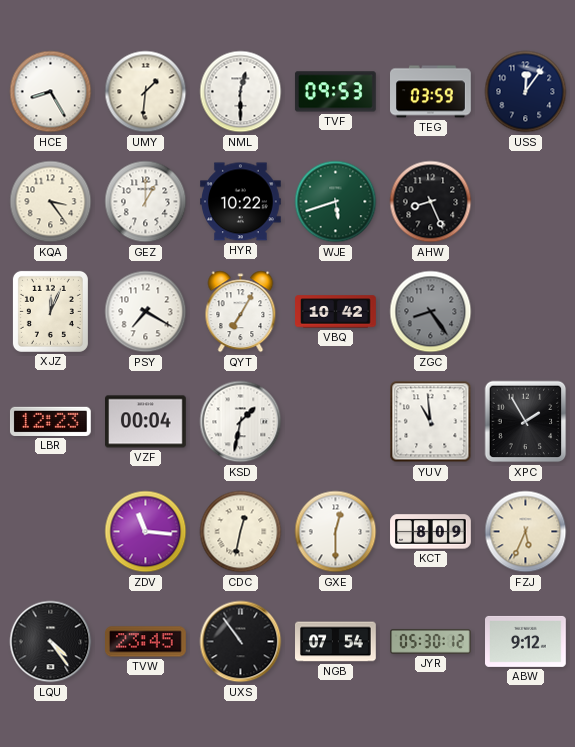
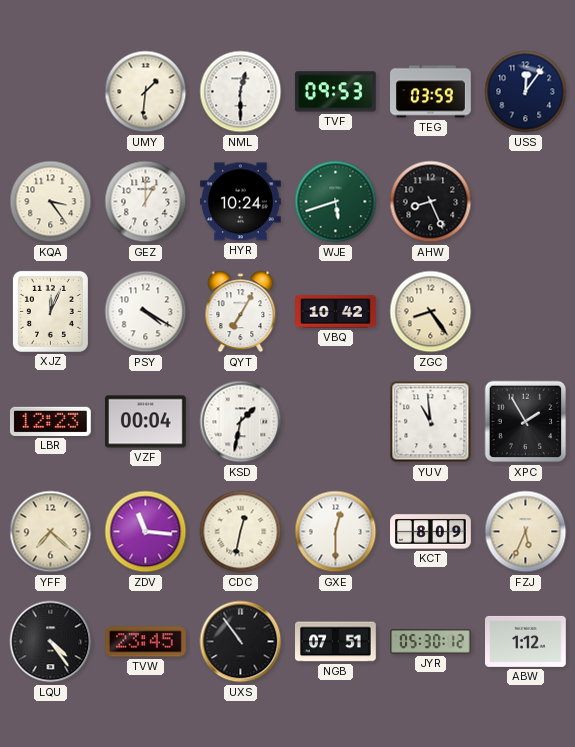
HCE: 8:25 -> none
HYR: 10:22 -> 10:24
PSY: 7:20 -> 4:20
ZGC dial: grey -> cream
YFF: none -> 7:22
NGB: 07:54 -> 07:51
ABW: 9:12 -> 1:12
